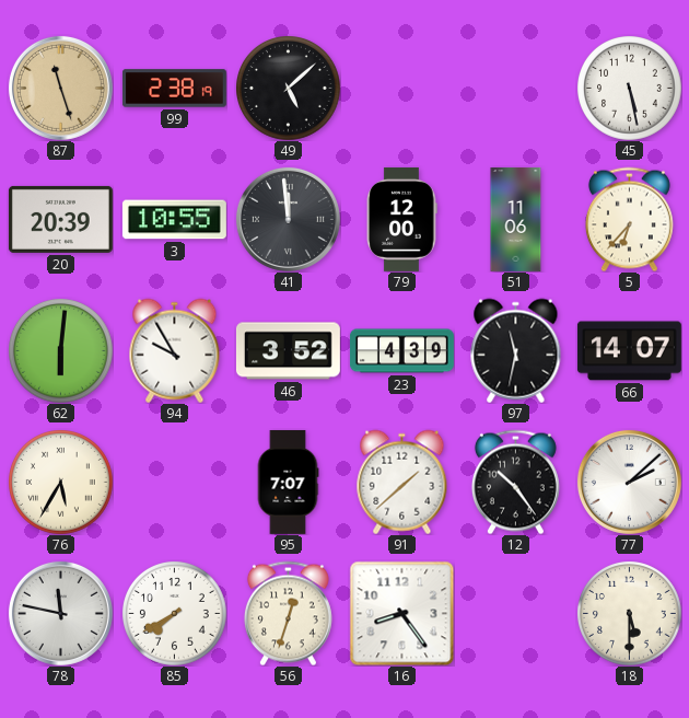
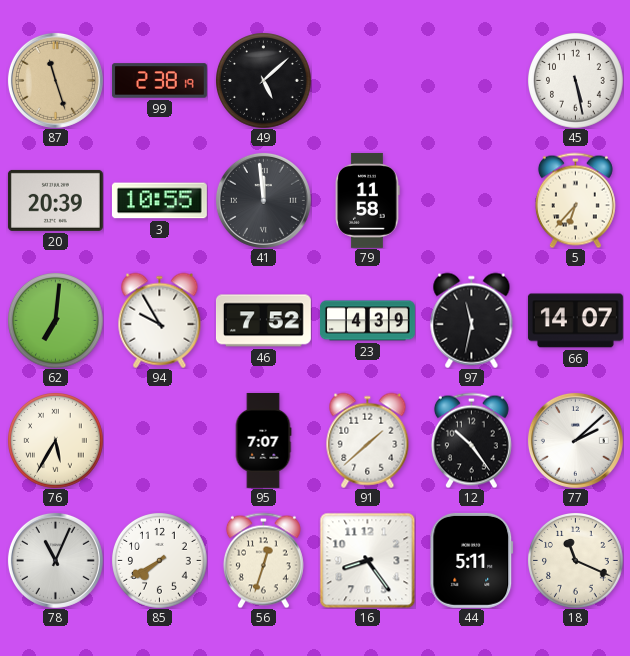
79: 12:00 -> 11:58
51: 11:06 -> none
62: 6:01 -> 7:01
46: 3:52 -> 7:52
78: 11:47 -> 11:04
44: none -> 5:11
18: 5:30 -> 11:19
